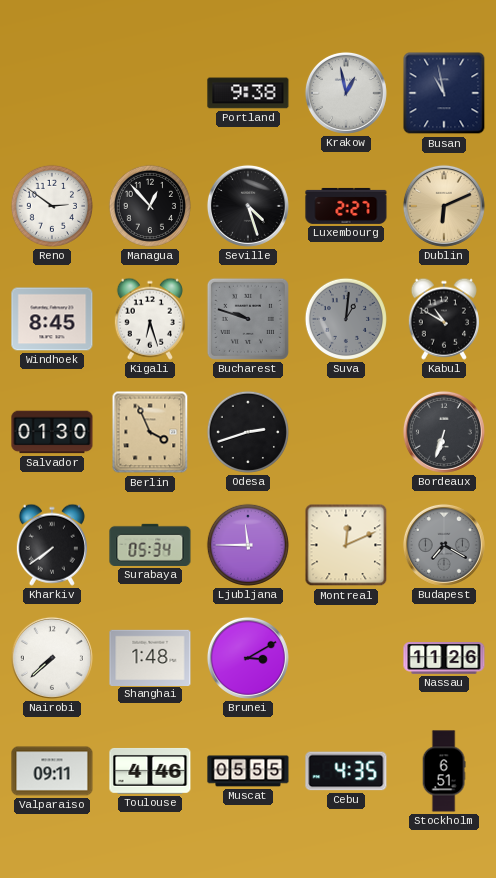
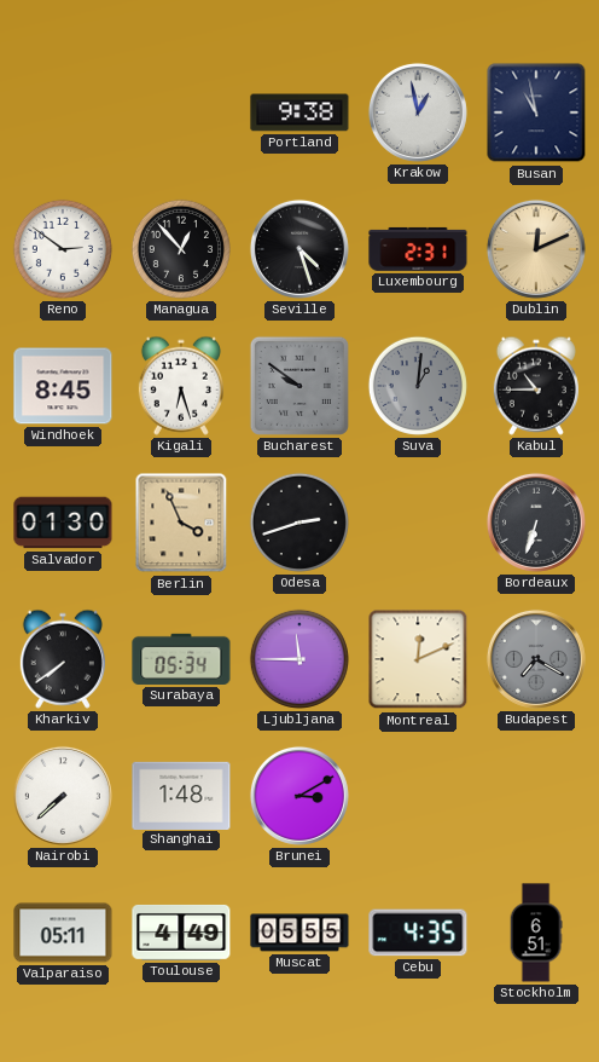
Luxembourg: 2:27 -> 2:31
Dublin: 6:11 -> 12:11
Bucharest: 9:48 -> 9:51
Kabul: 10:50 -> 10:45
Nassau: 11:26 -> none
Valparaiso: 09:11 -> 05:11
Toulouse: 4:46 -> 4:49
